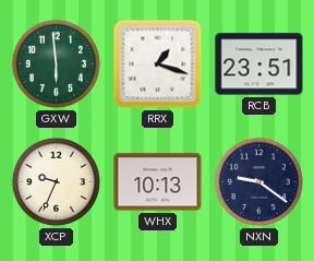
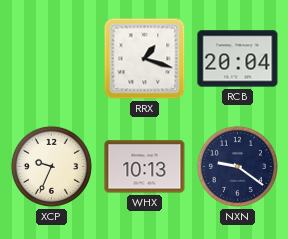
GXW: 5:59 -> none
RCB: 23:51 -> 20:04
